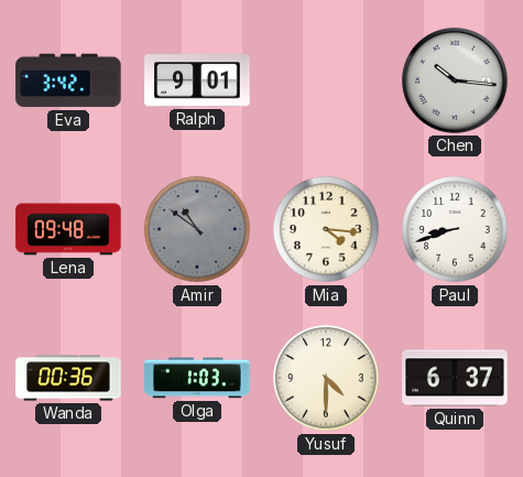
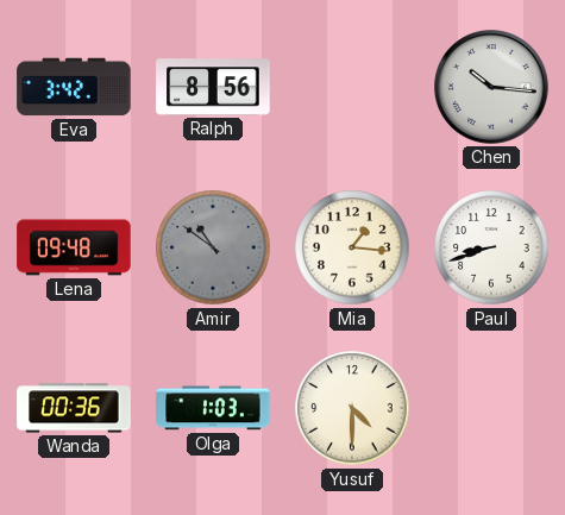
Ralph: 9:01 -> 8:56
Mia: 4:16 -> 1:16
Quinn: 6:37 -> none
